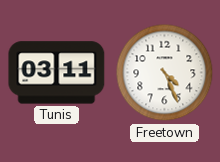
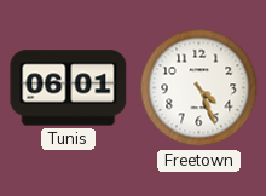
Tunis: 03:11 -> 06:01
